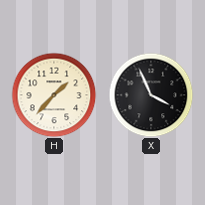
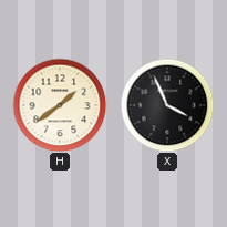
H: 1:37 -> 1:39
